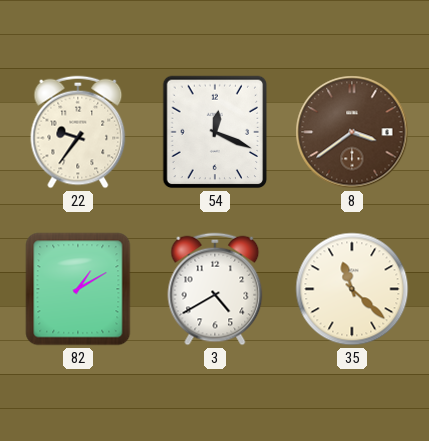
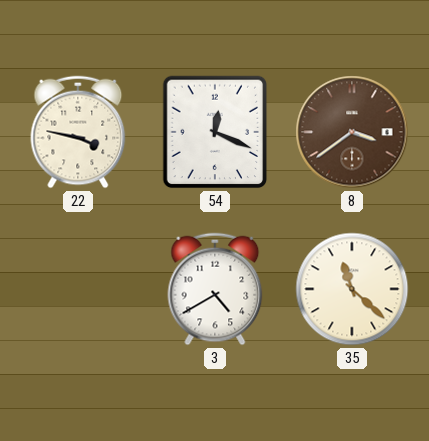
22: 9:36 -> 3:47
82: 1:10 -> none
